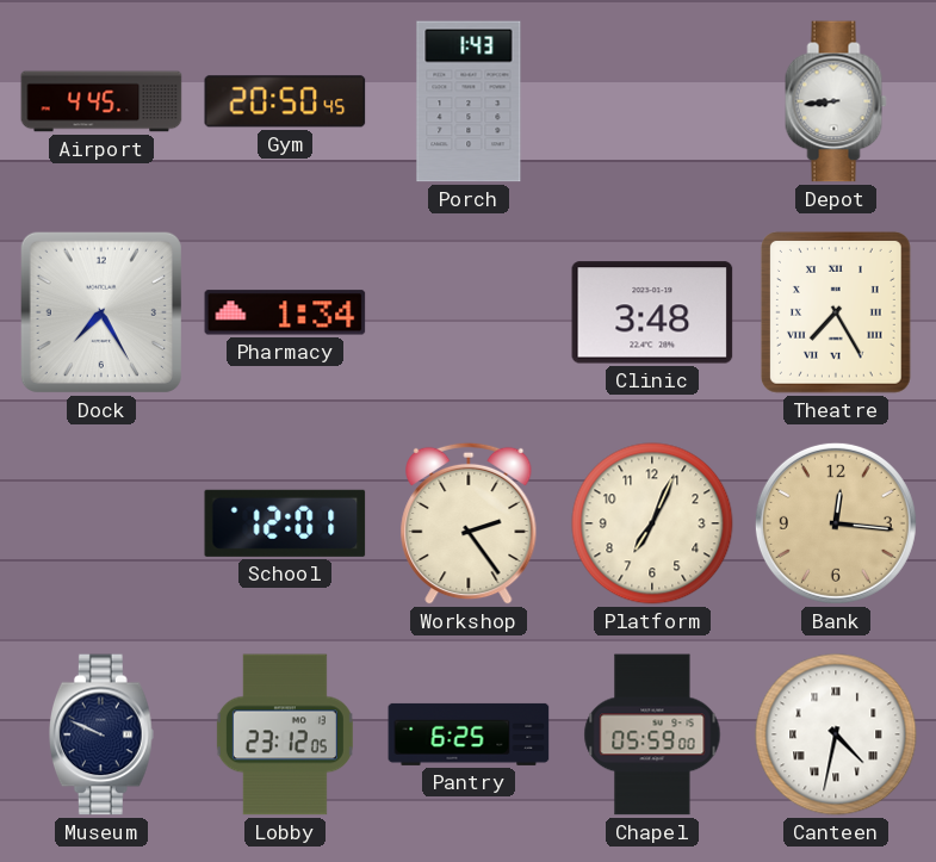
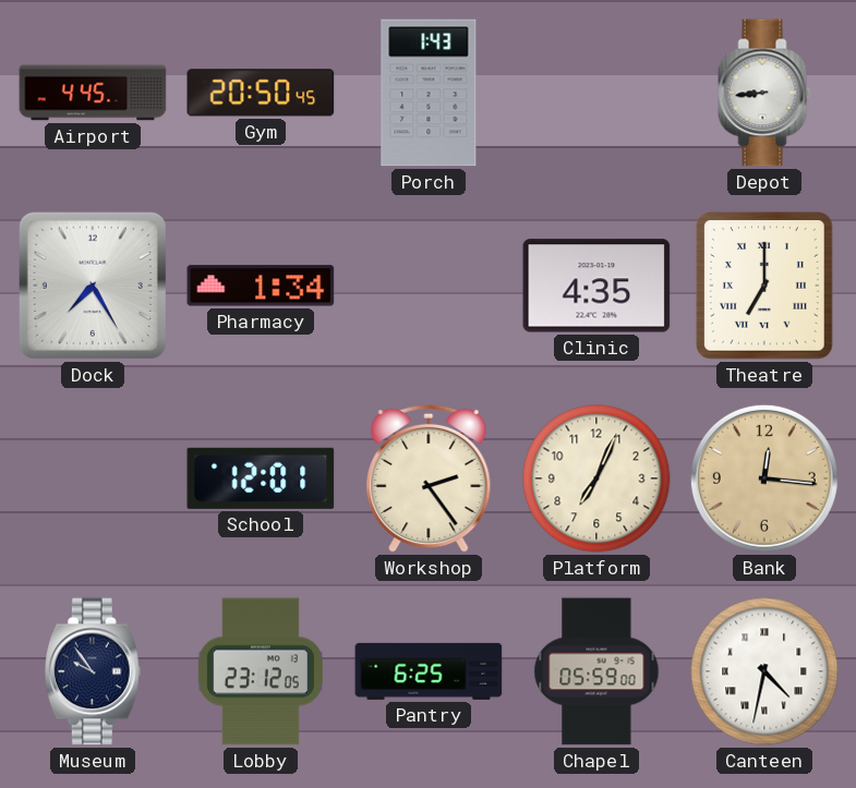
Clinic: 3:48 -> 4:35
Theatre: 7:25 -> 7:00
Museum: 9:49 -> 9:54
